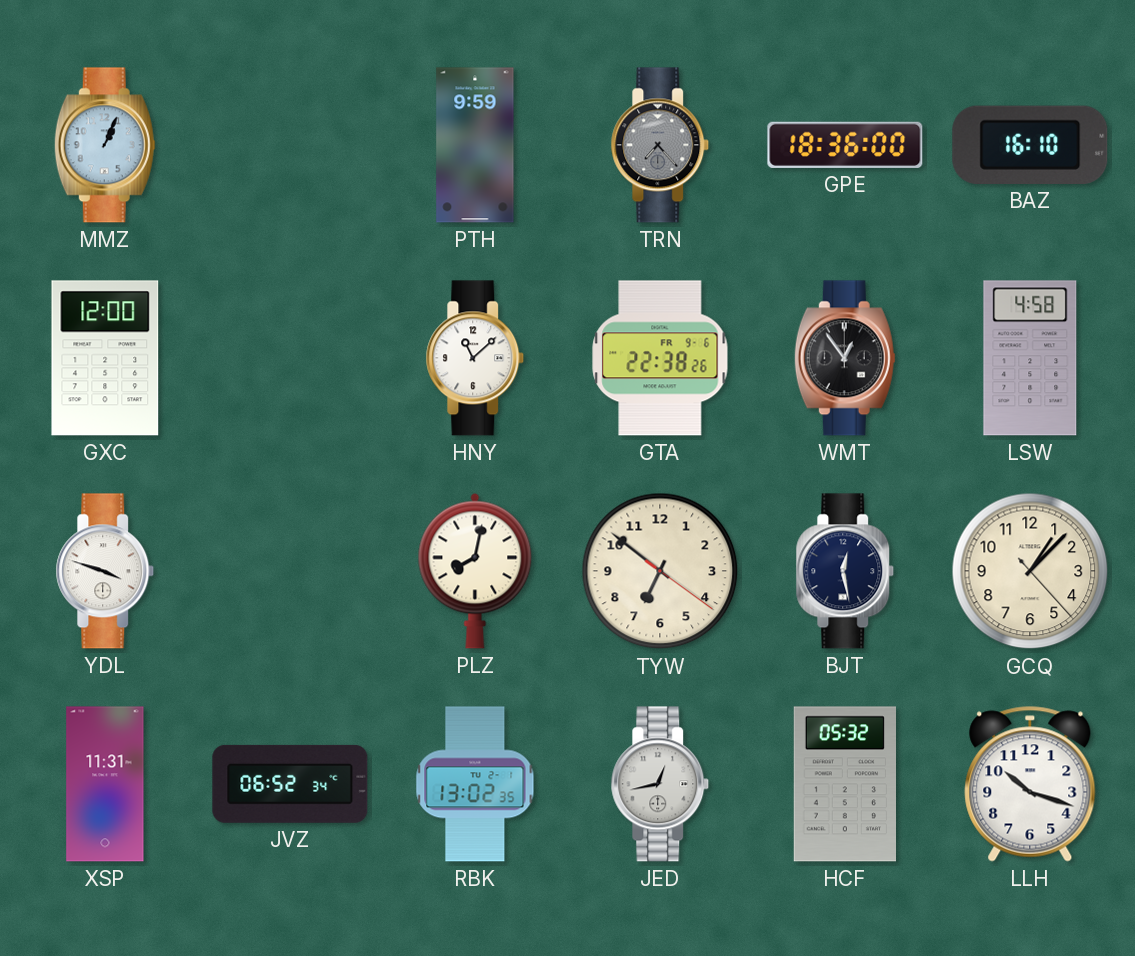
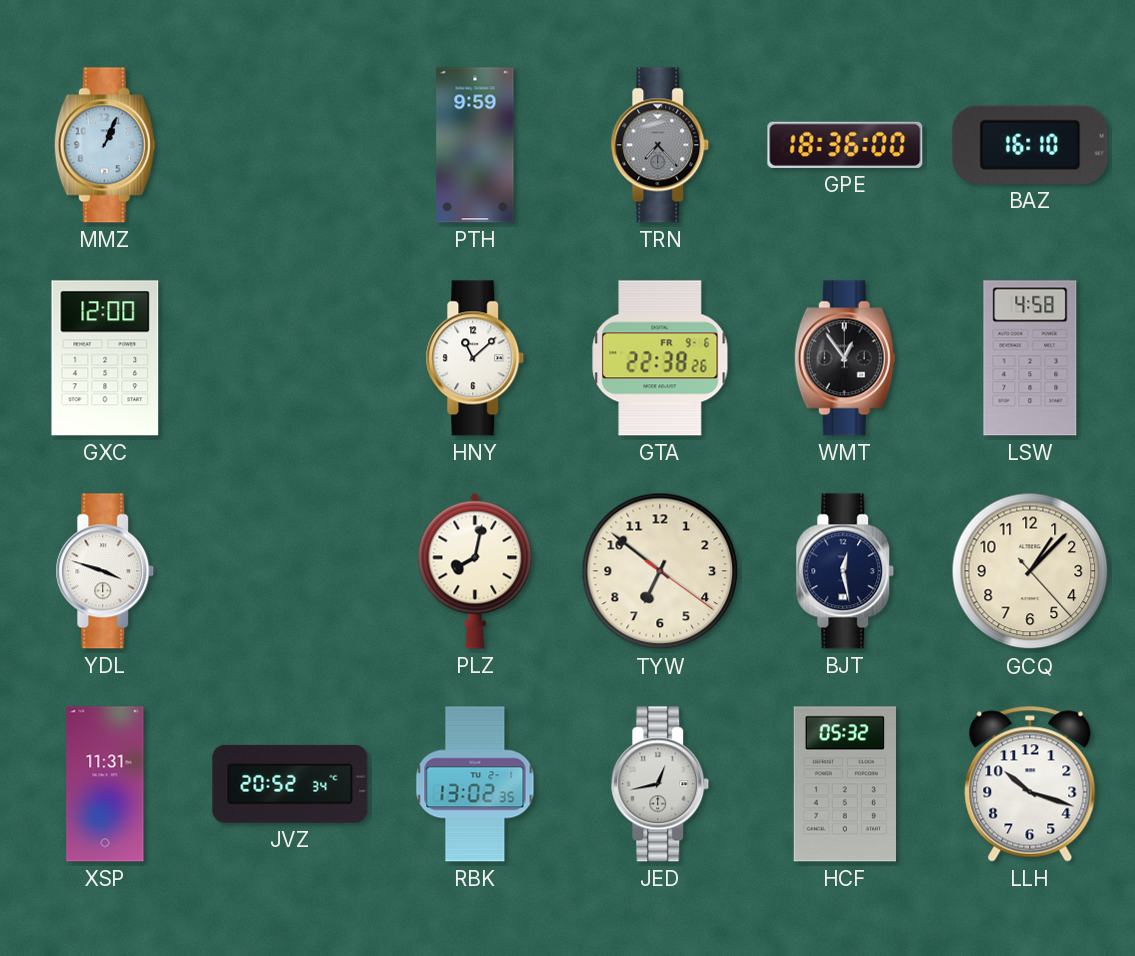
JVZ: 06:52 -> 20:52
